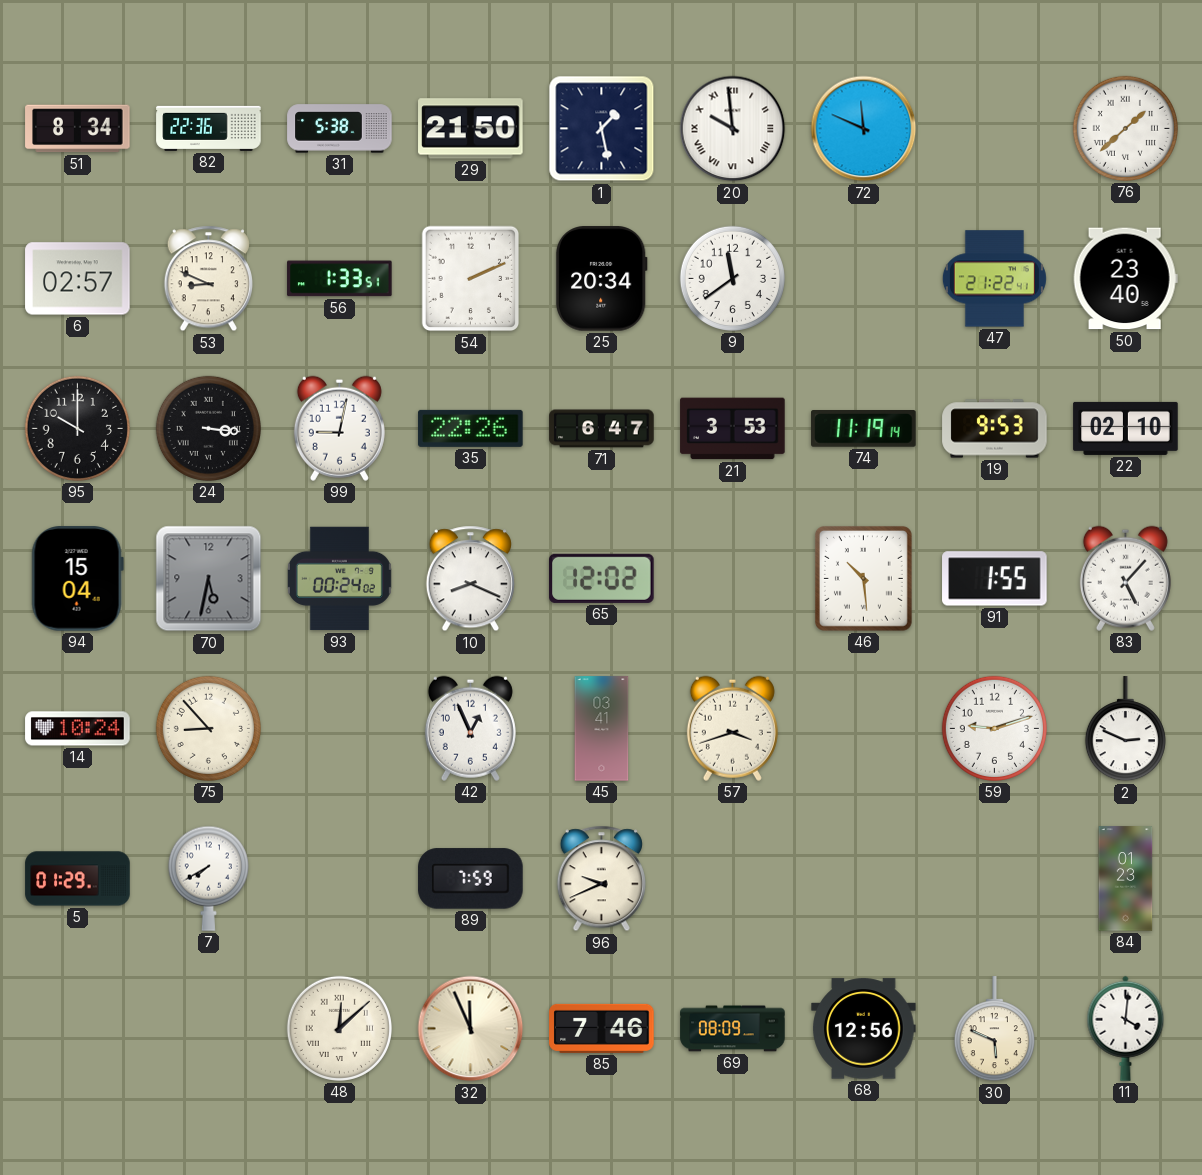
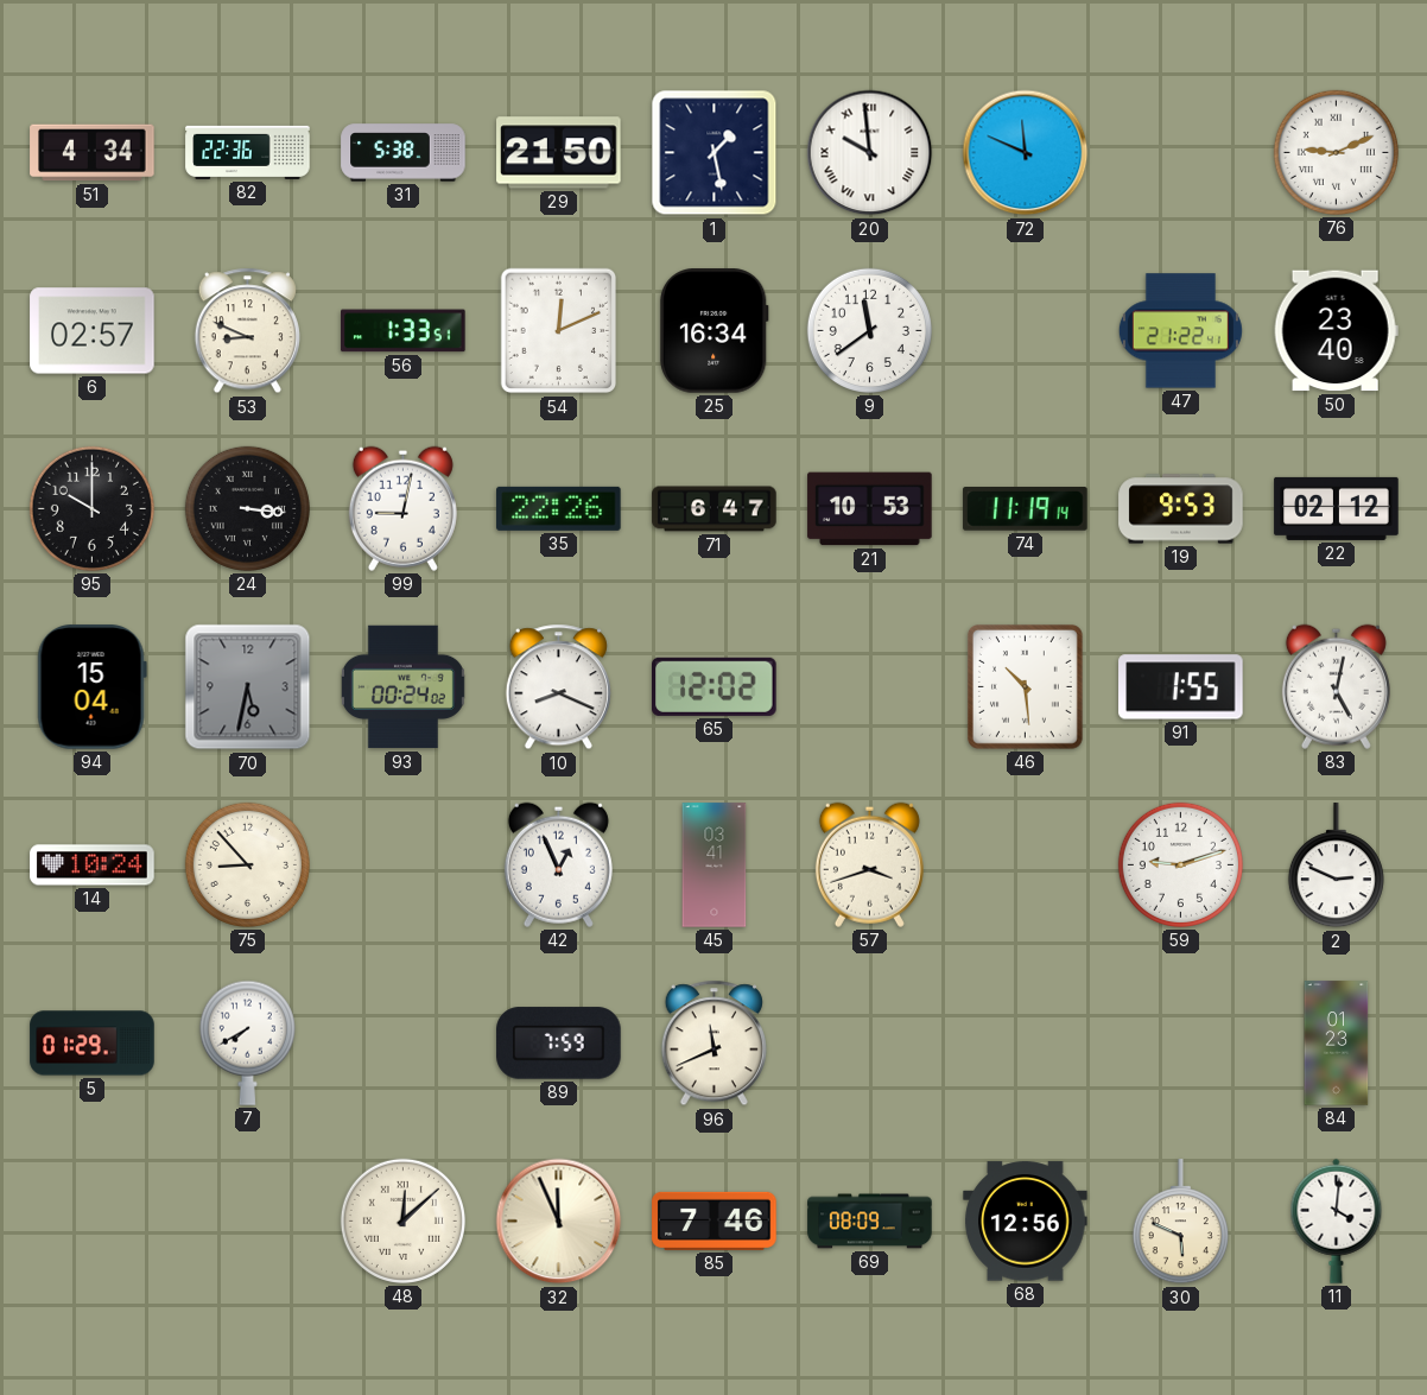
51: 8:34 -> 4:34
76: 1:38 -> 9:11
54: 2:11 -> 12:11
25: 20:34 -> 16:34
21: 3:53 -> 10:53
22: 02:10 -> 02:12
83: 5:07 -> 5:02
96: 9:41 -> 11:41
